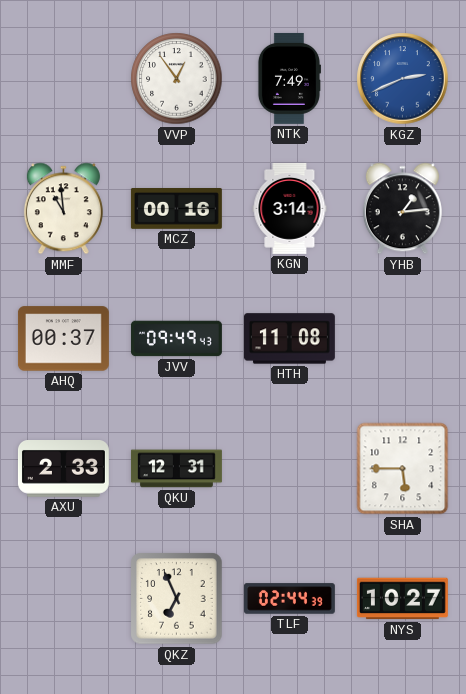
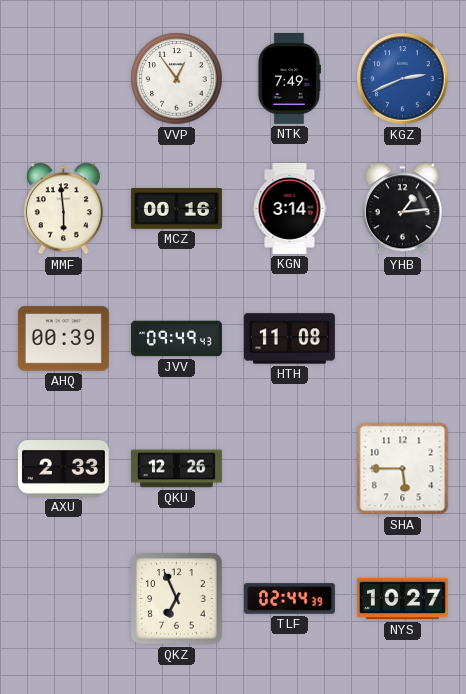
MMF: 10:59 -> 5:59
AHQ: 00:37 -> 00:39
QKU: 12:31 -> 12:26
